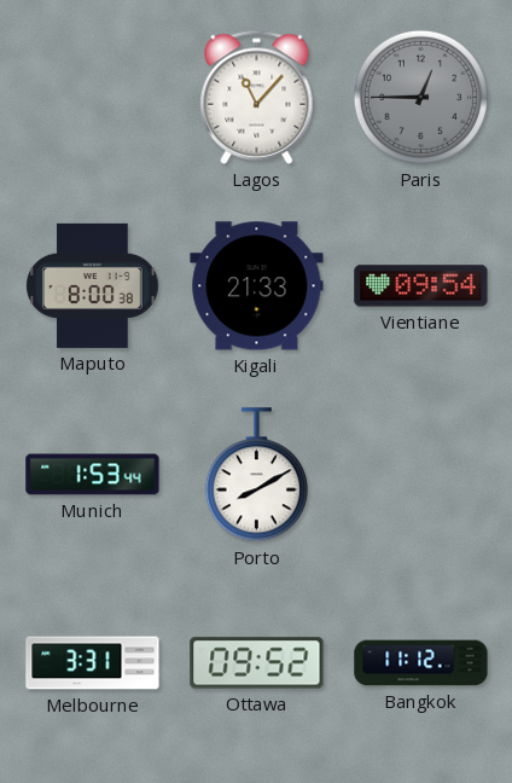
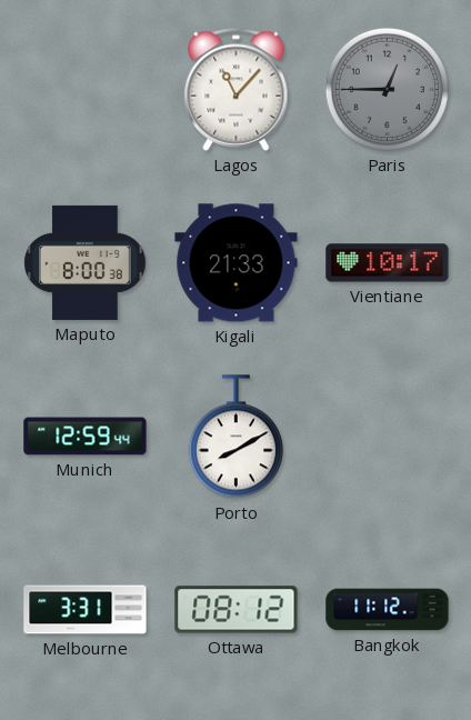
Vientiane: 09:54 -> 10:17
Munich: 1:53 -> 12:59
Ottawa: 09:52 -> 08:12
